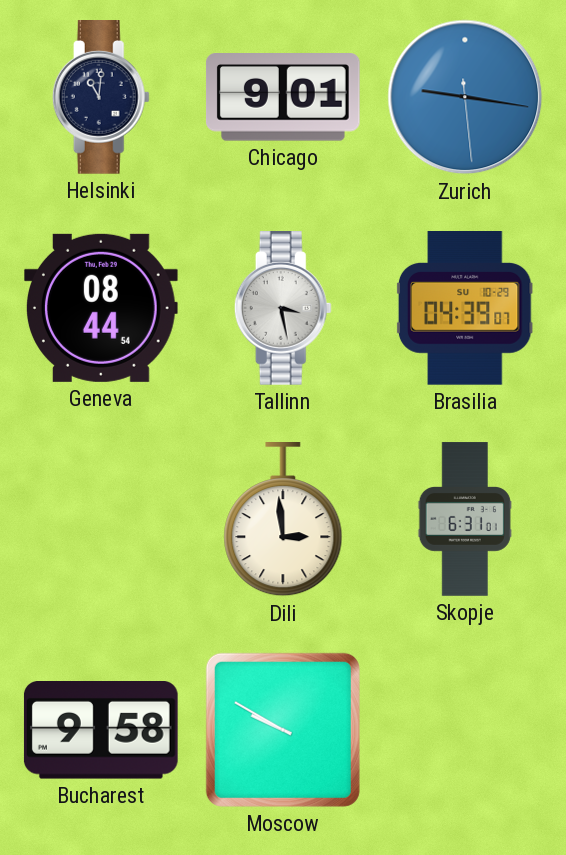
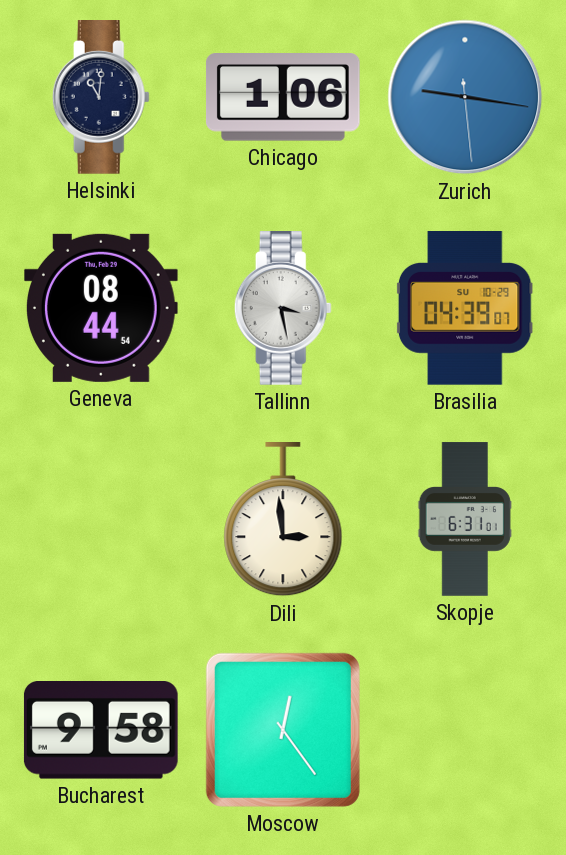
Chicago: 9:01 -> 1:06
Moscow: 9:50 -> 12:24
